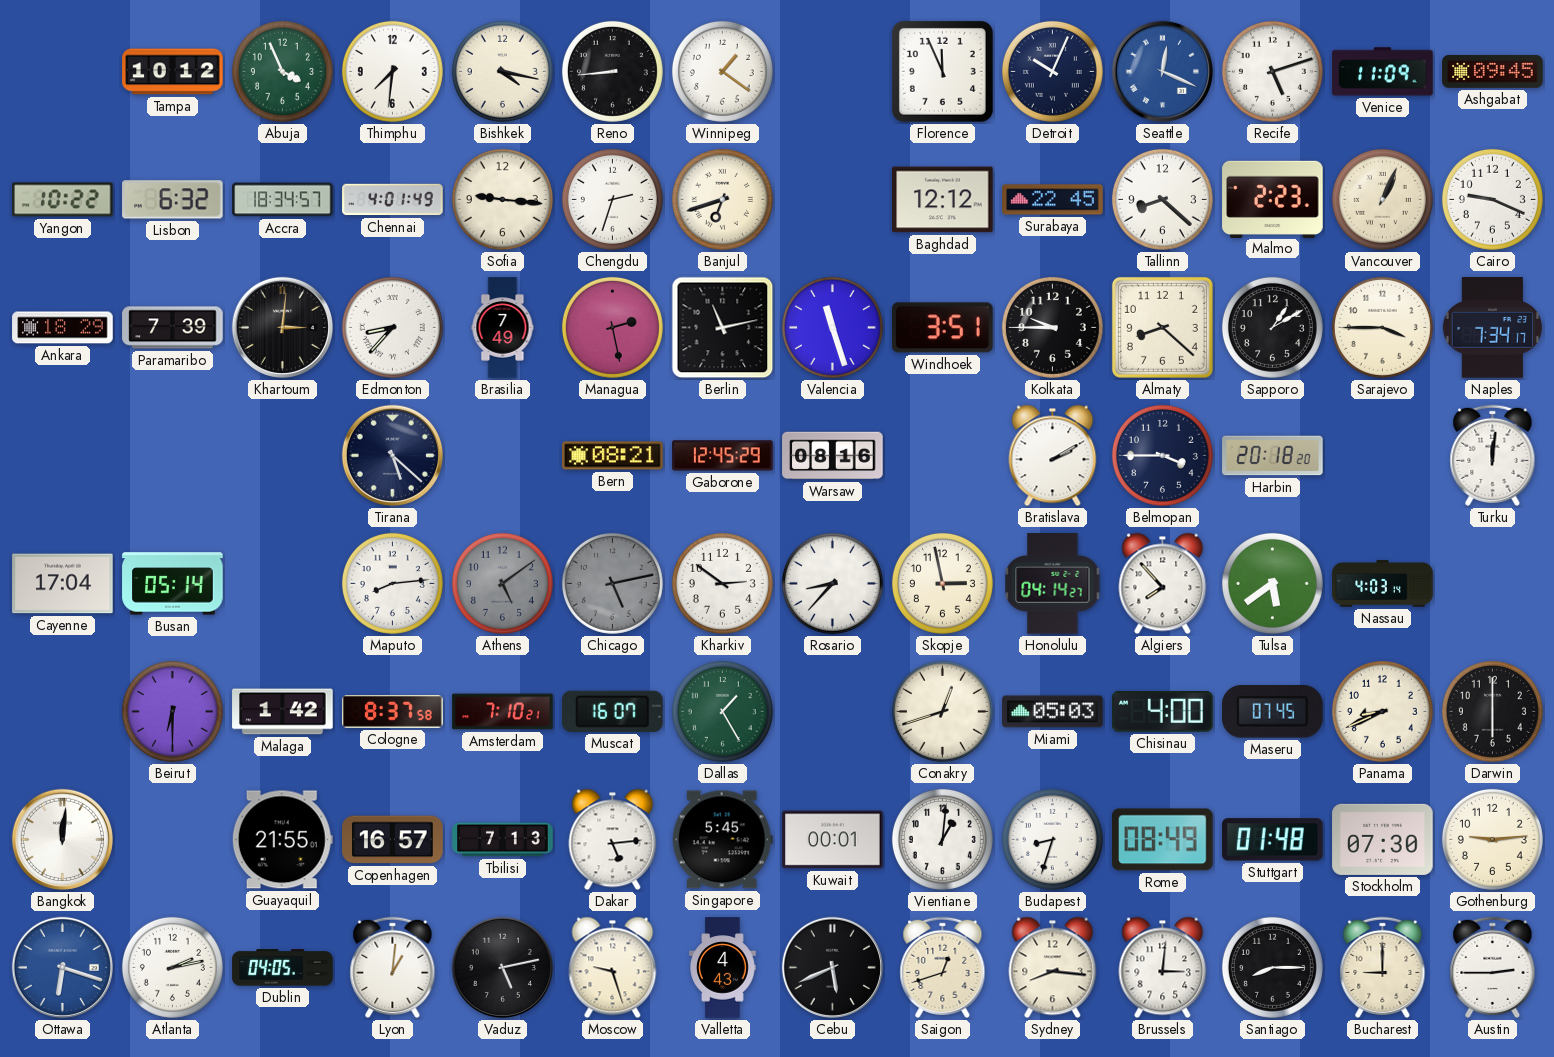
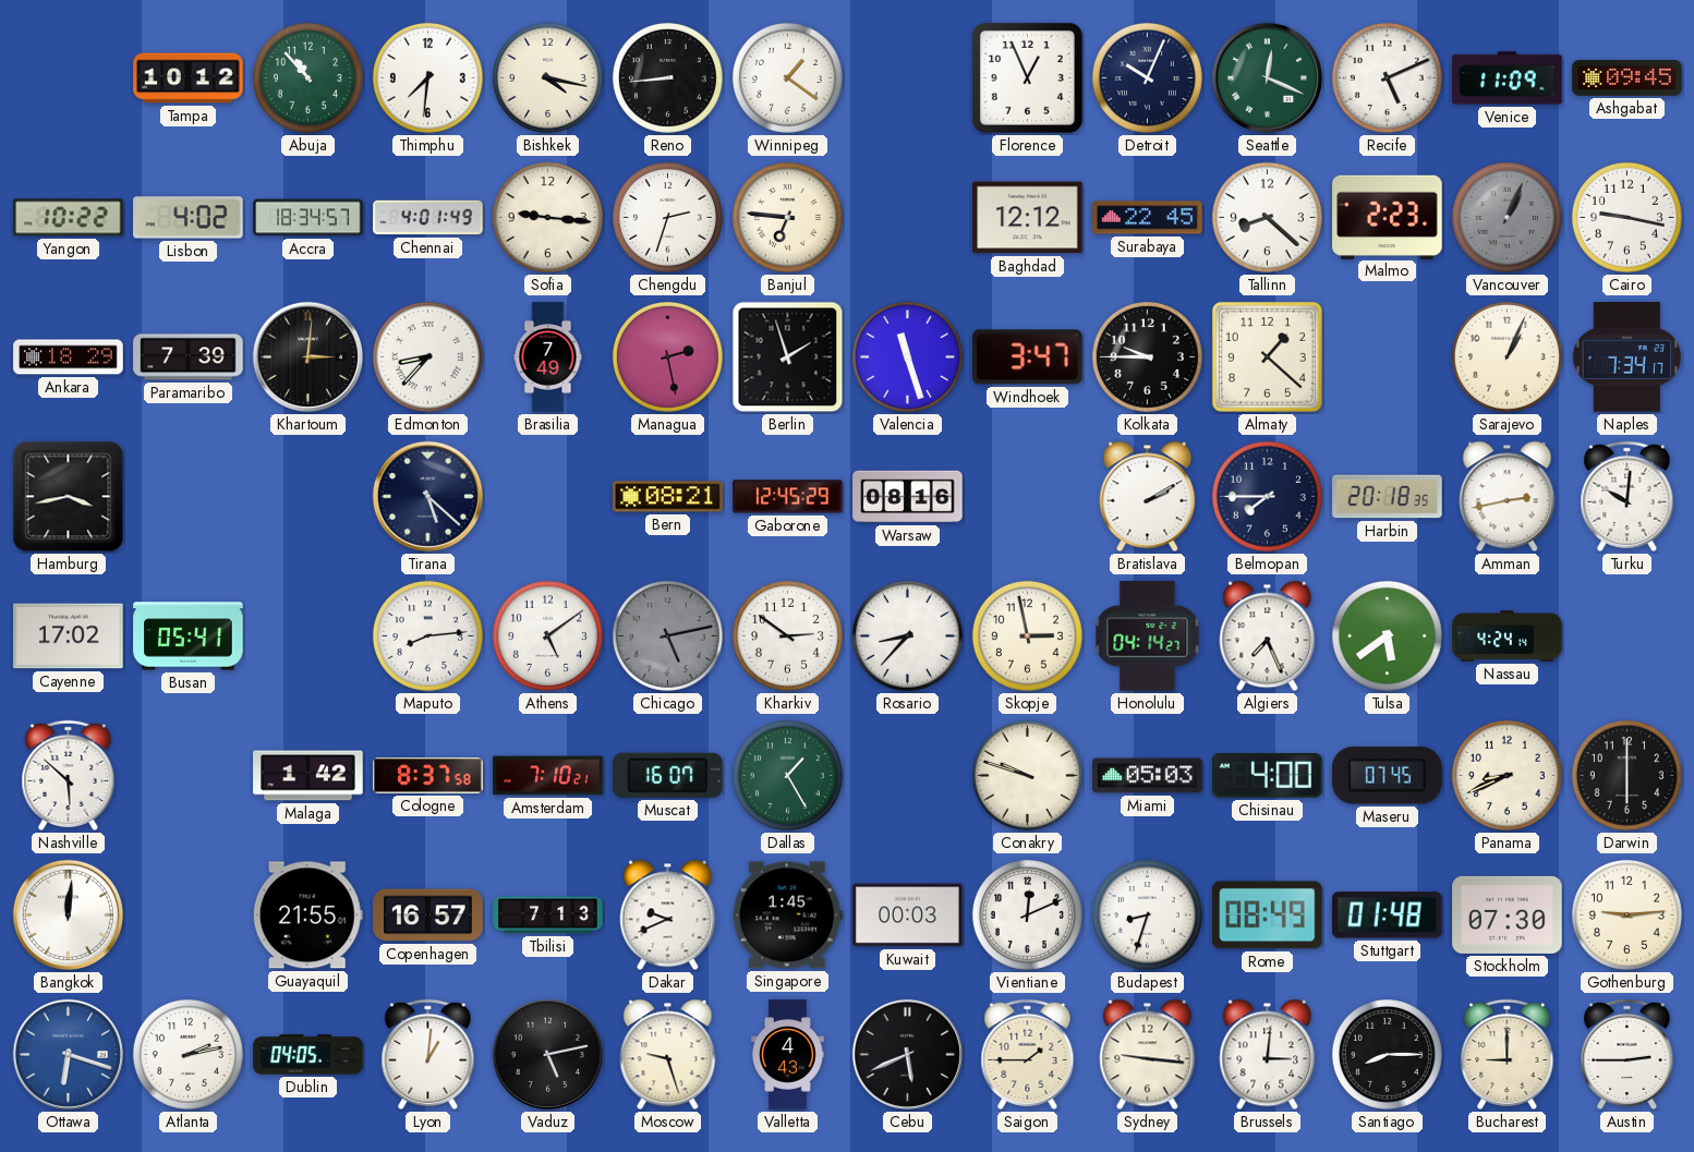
Abuja: 3:56 -> 10:53
Florence: 11:56 -> 12:56
Seattle dial: blue -> green
Recife: 5:12 -> 5:11
Lisbon: 6:32 -> 4:02
Banjul: 6:42 -> 6:46
Vancouver dial: cream -> grey
Cairo: 9:19 -> 9:17
Berlin: 11:13 -> 1:57
Windhoek: 3:51 -> 3:47
Almaty: 8:22 -> 1:22
Sapporo: 1:10 -> none
Sarajevo: 3:45 -> 1:04
Hamburg: none -> 3:43
Belmopan: 3:45 -> 7:45
Harbin: 20:18:20 -> 20:18:35
Amman: none -> 2:43
Turku: 12:01 -> 10:01
Cayenne: 17:04 -> 17:02
Busan: 05:14 -> 05:41
Athens dial: grey -> white
Algiers: 7:53 -> 7:26
Nassau: 4:03 -> 4:24
Nashville: none -> 5:52
Beirut: 6:30 -> none
Conakry: 12:42 -> 9:48
Dakar: 5:14 -> 9:41
Singapore: 5:45 -> 1:45
Kuwait: 00:01 -> 00:03
Vientiane: 1:01 -> 12:11
Saigon: 12:42 -> 1:45
Sydney: 8:16 -> 9:16
